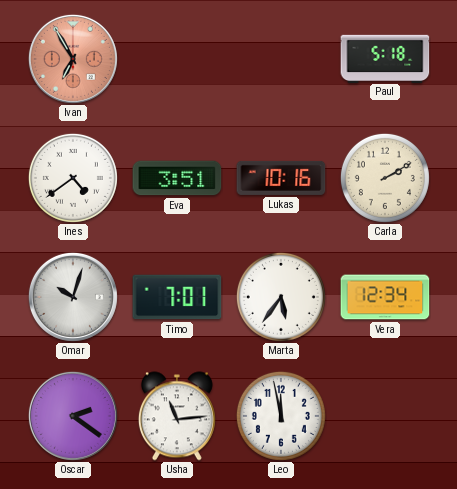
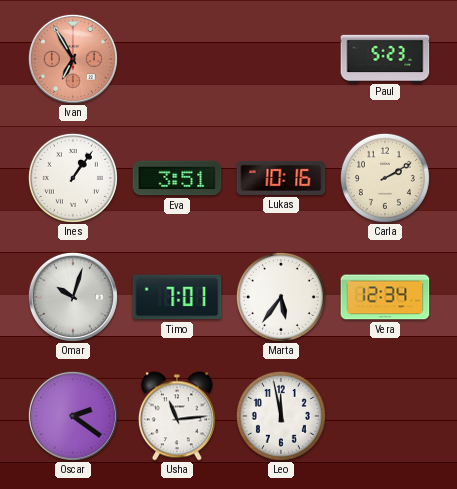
Paul: 5:18 -> 5:23
Ines: 4:39 -> 1:06
